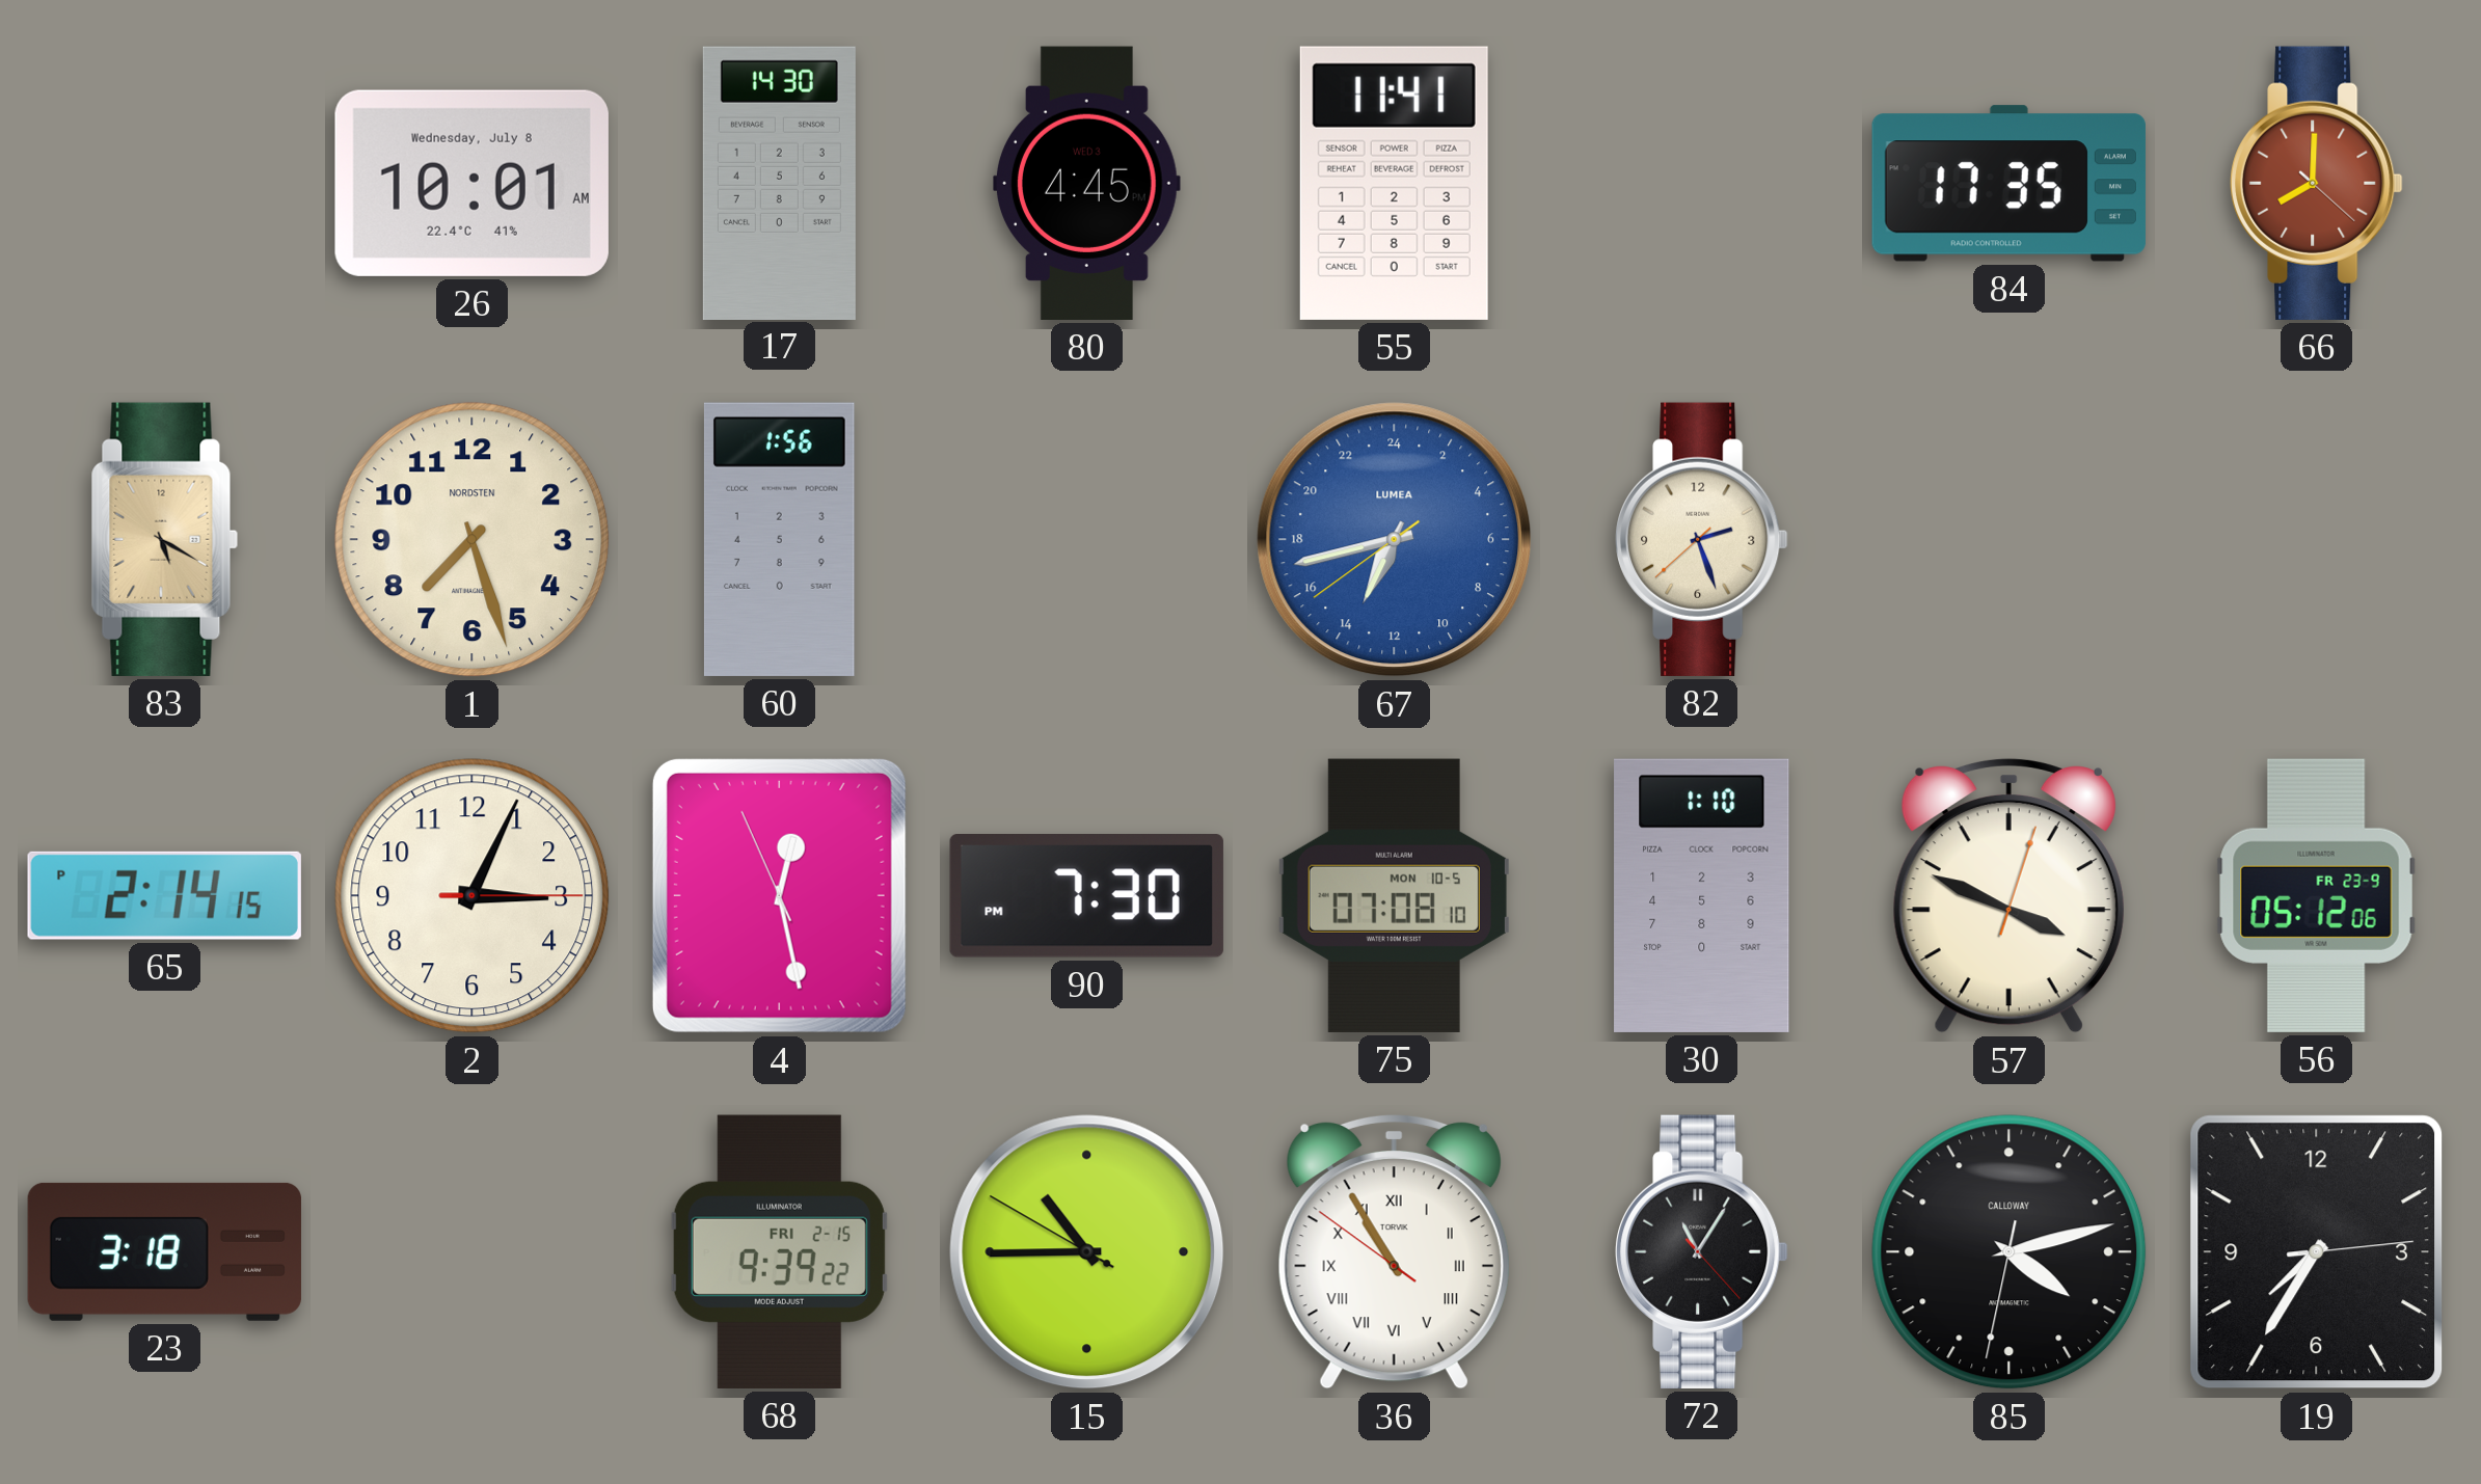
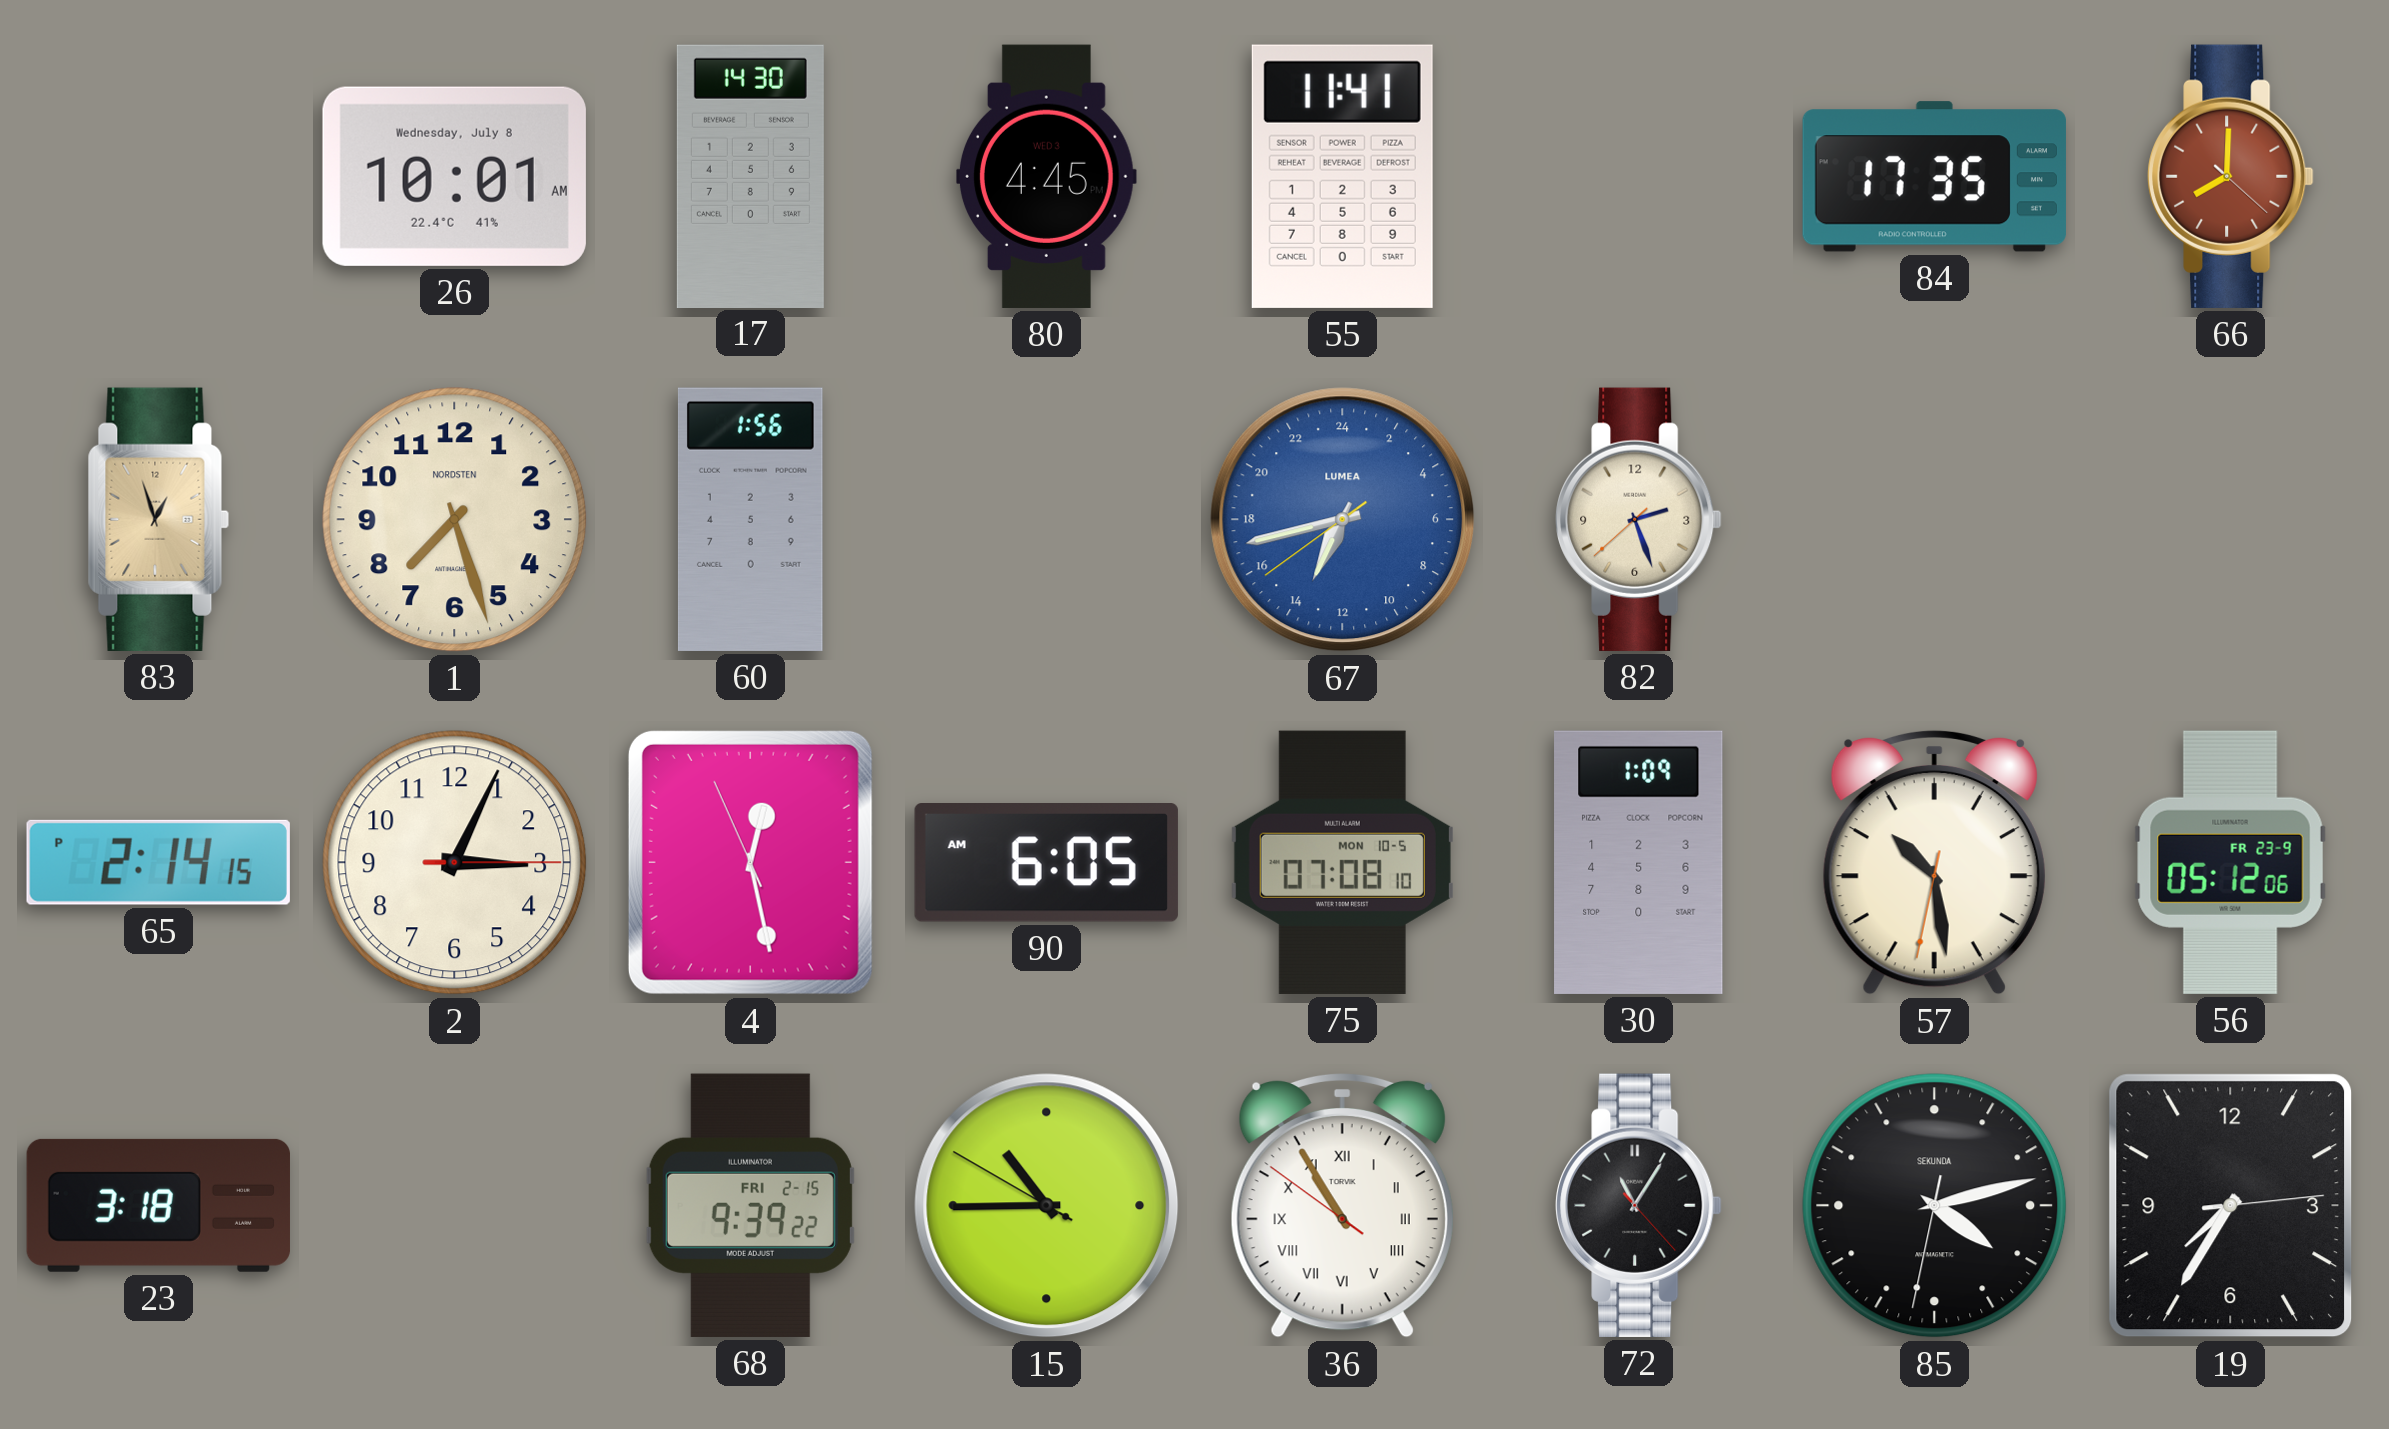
83: 5:20 -> 12:57
90: 7:30 -> 6:05
30: 1:10 -> 1:09
57: 3:49 -> 10:28
85 brand: CALLOWAY -> SEKUNDA
